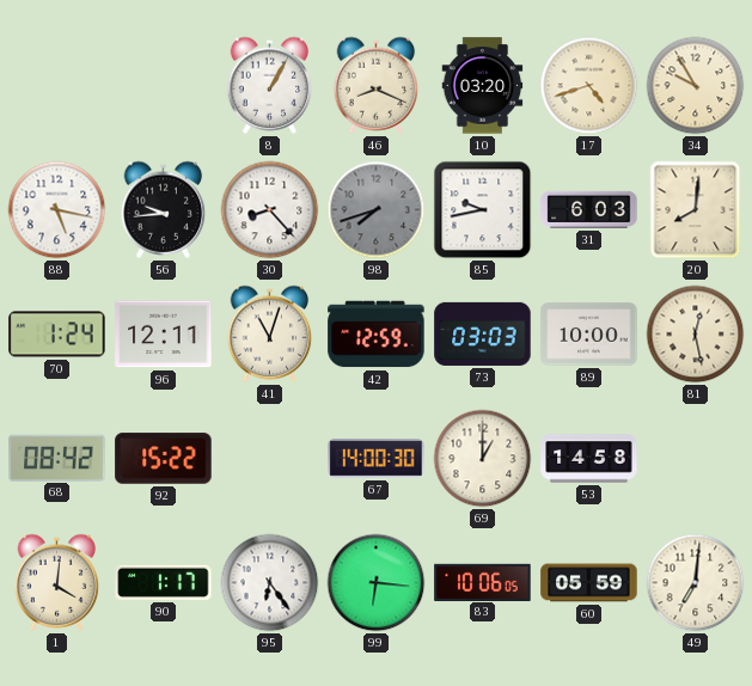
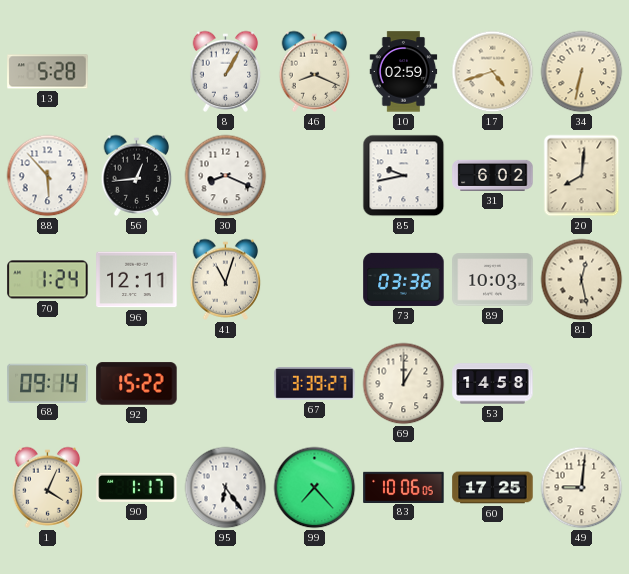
13: none -> 5:28
10: 03:20 -> 02:59
34: 9:55 -> 6:32
88: 5:17 -> 5:53
56: 9:44 -> 12:44
30: 8:23 -> 8:19
98: 7:42 -> none
31: 6:03 -> 6:02
42: 12:59 -> none
73: 03:03 -> 03:36
89: 10:00 -> 10:03
68: 08:42 -> 09:14
67: 14:00 -> 3:39
1: 4:01 -> 4:04
99: 6:16 -> 7:23
60: 05:59 -> 17:25
49: 7:01 -> 9:01
